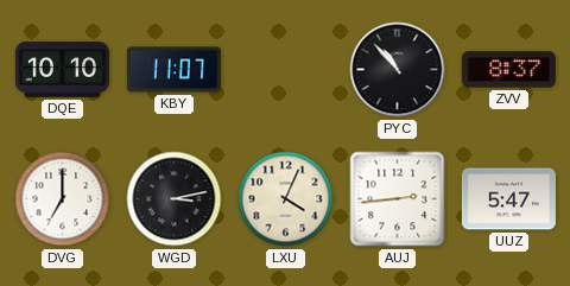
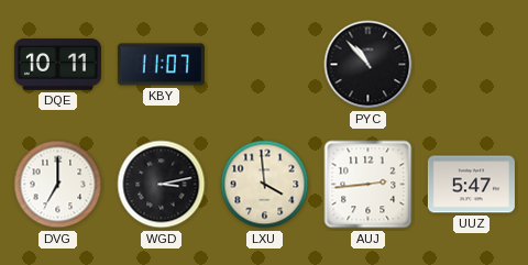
DQE: 10:10 -> 10:11
ZVV: 8:37 -> none
LXU: 4:04 -> 3:59
